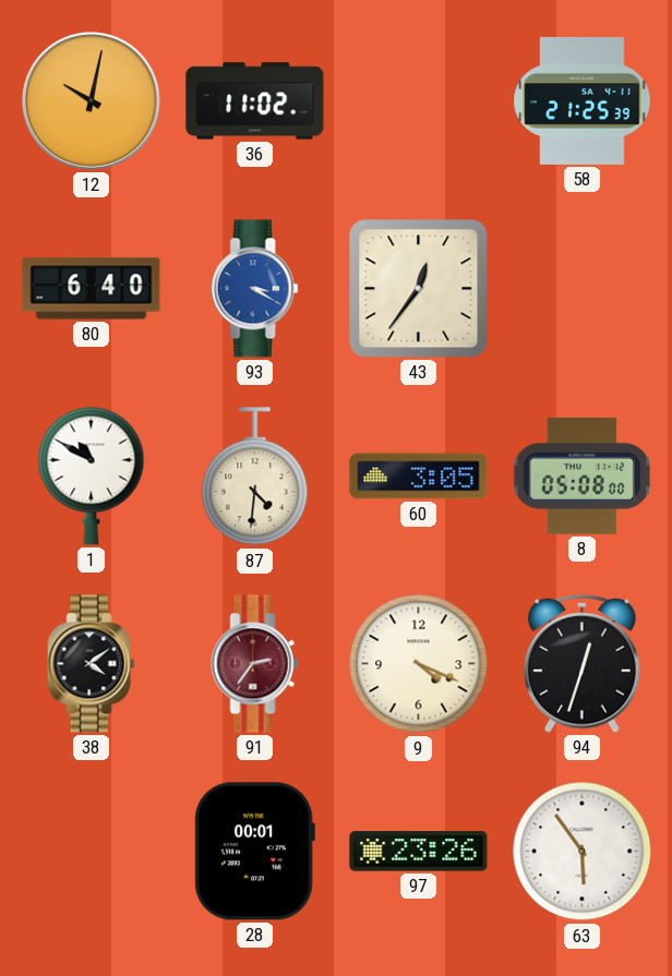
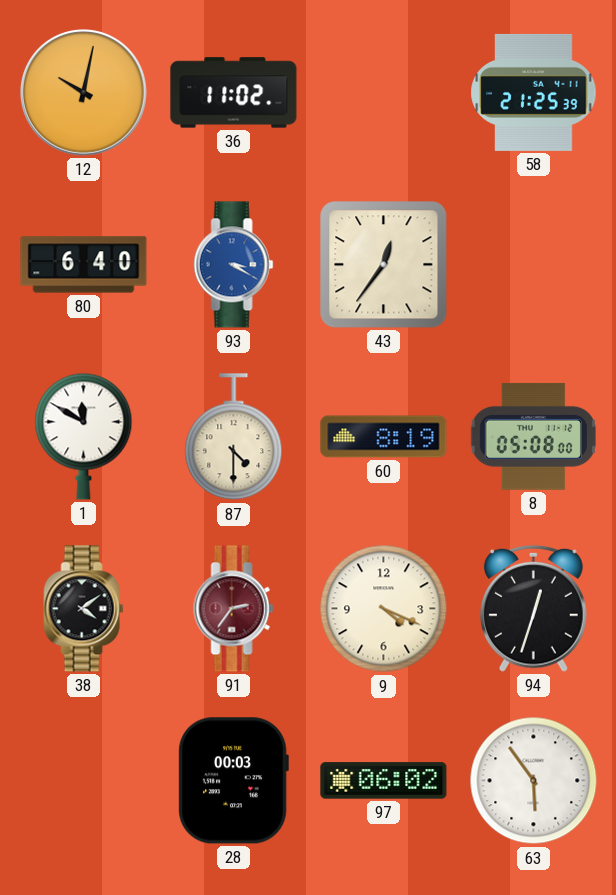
1: 10:50 -> 11:50
87: 4:31 -> 4:30
60: 3:05 -> 8:19
28: 00:01 -> 00:03
97: 23:26 -> 06:02
